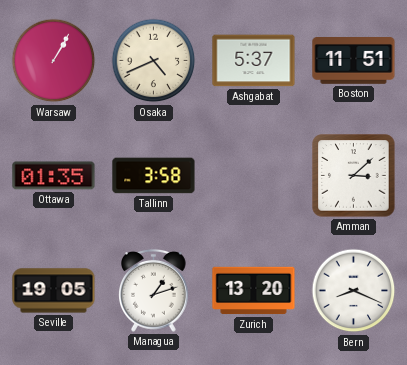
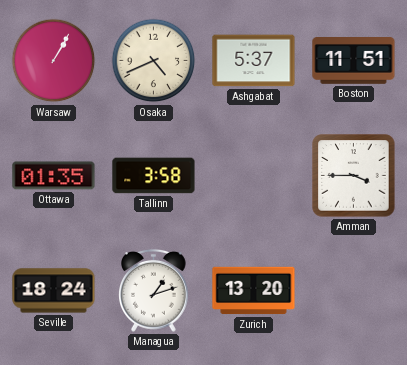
Amman: 3:08 -> 3:45
Seville: 19:05 -> 18:24
Bern: 8:19 -> none
